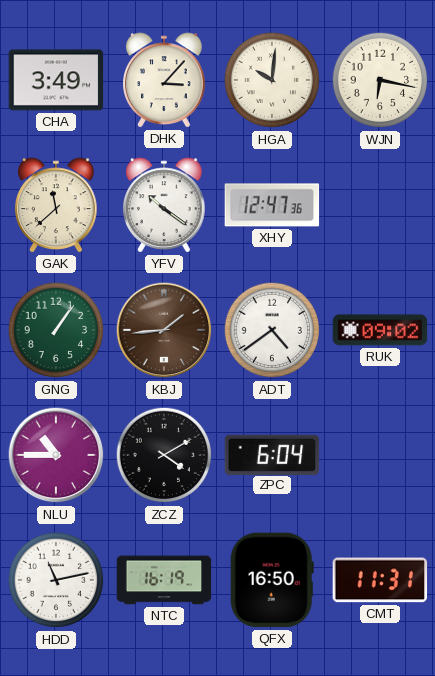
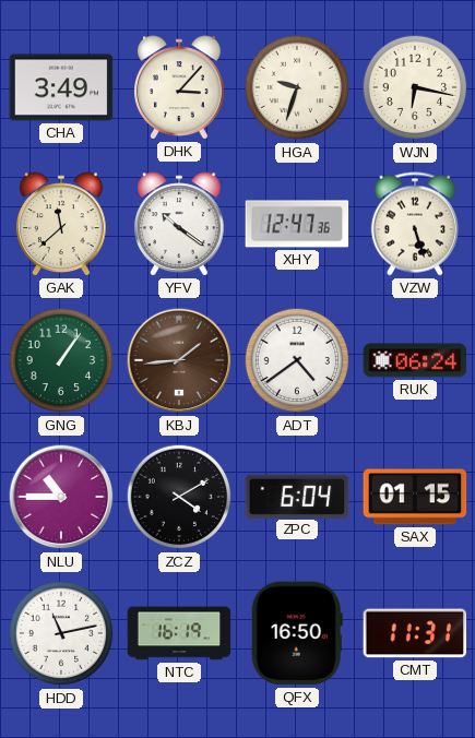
HGA: 10:01 -> 9:33
VZW: none -> 5:27
RUK: 09:02 -> 06:24
SAX: none -> 01:15
